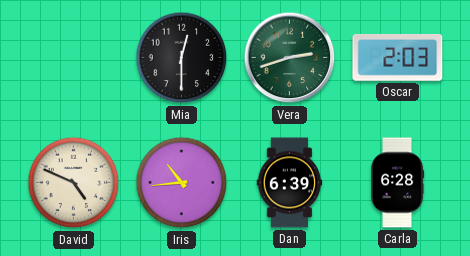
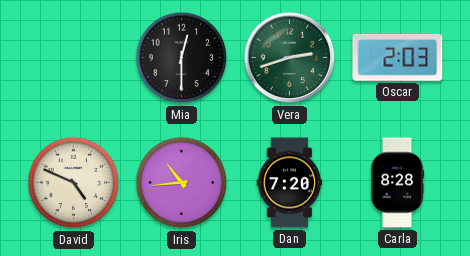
Dan: 6:39 -> 7:20
Carla: 6:28 -> 8:28
